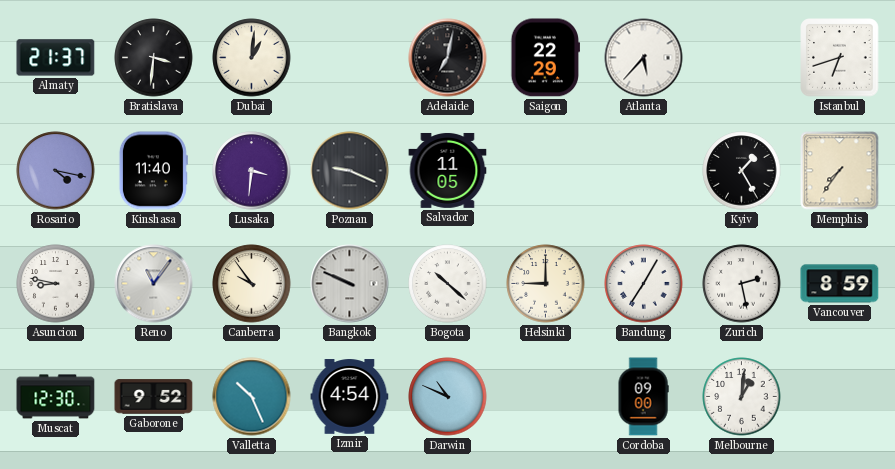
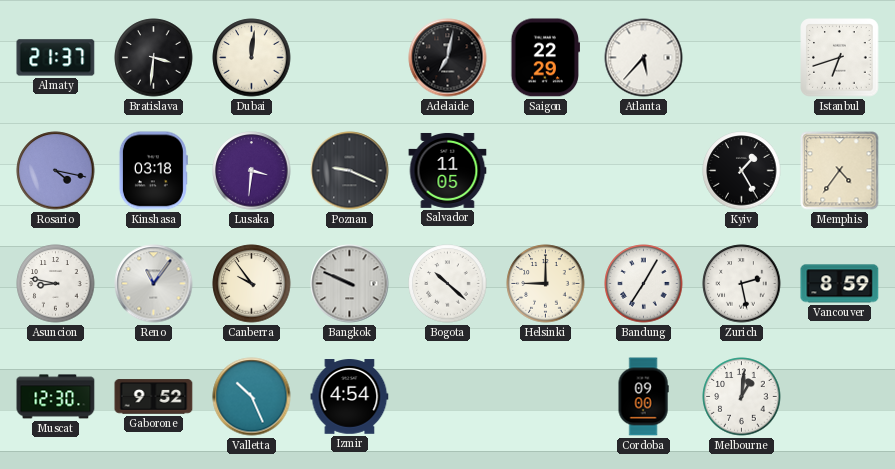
Dubai: 1:01 -> 12:01
Kinshasa: 11:40 -> 03:18
Memphis: 7:36 -> 4:36
Darwin: 10:49 -> none
